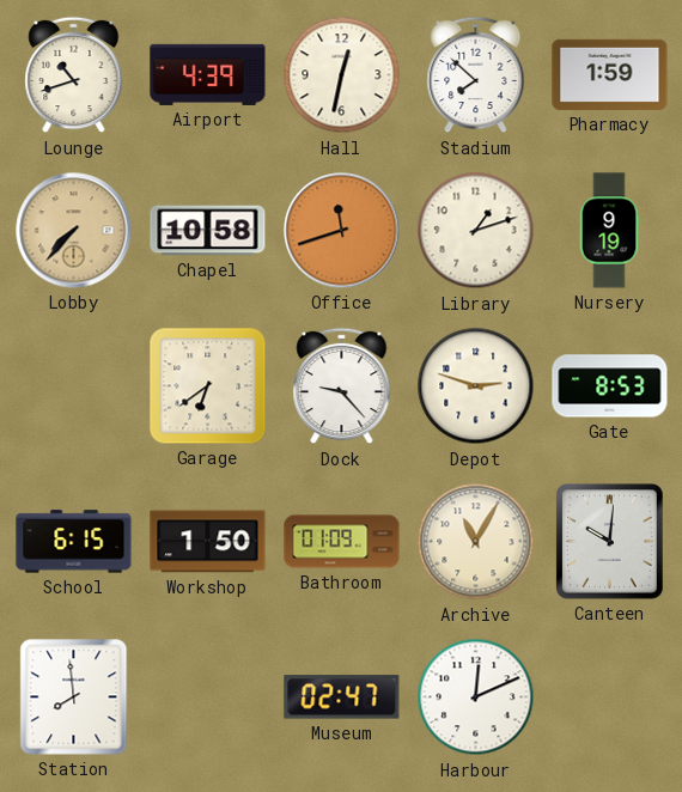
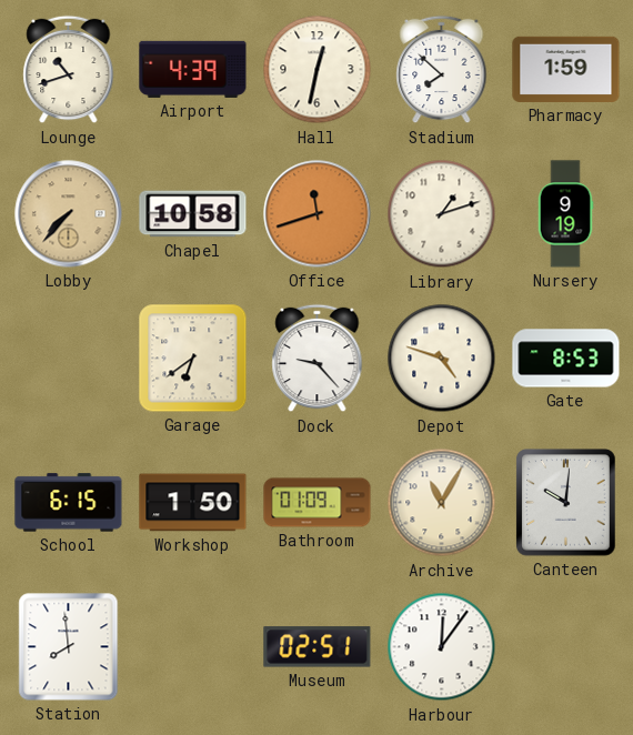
Depot: 2:48 -> 4:48
Museum: 02:47 -> 02:51
Harbour: 12:11 -> 12:06
